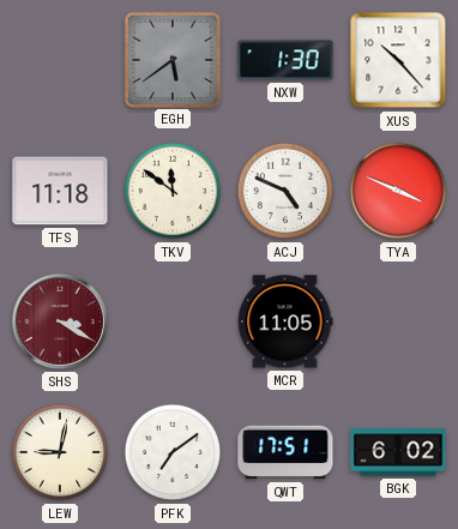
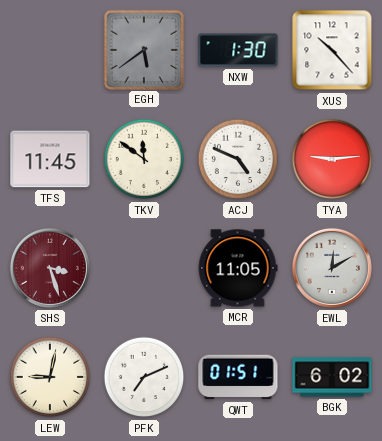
TFS: 11:18 -> 11:45
TYA: 3:49 -> 9:14
SHS: 3:20 -> 3:27
EWL: none -> 12:10
PFK: 7:09 -> 7:11
QWT: 17:51 -> 01:51
